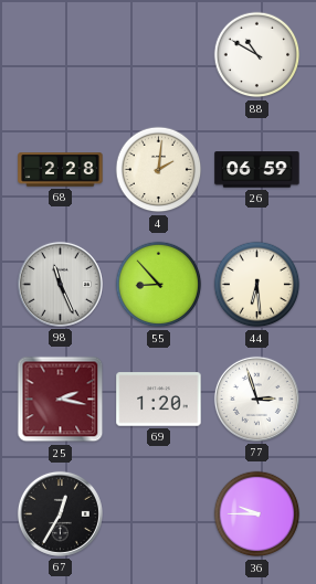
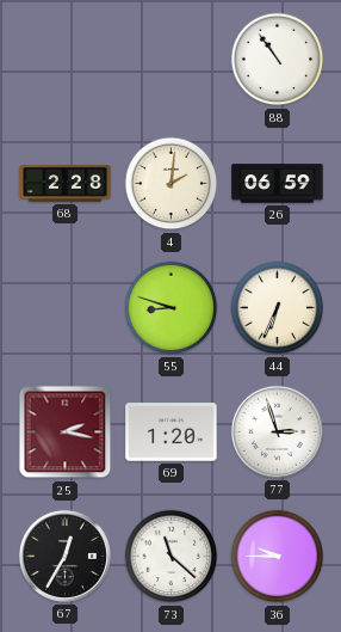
88: 10:50 -> 10:54
98: 11:26 -> none
55: 8:53 -> 8:48
44: 6:29 -> 6:34
73: none -> 11:22
